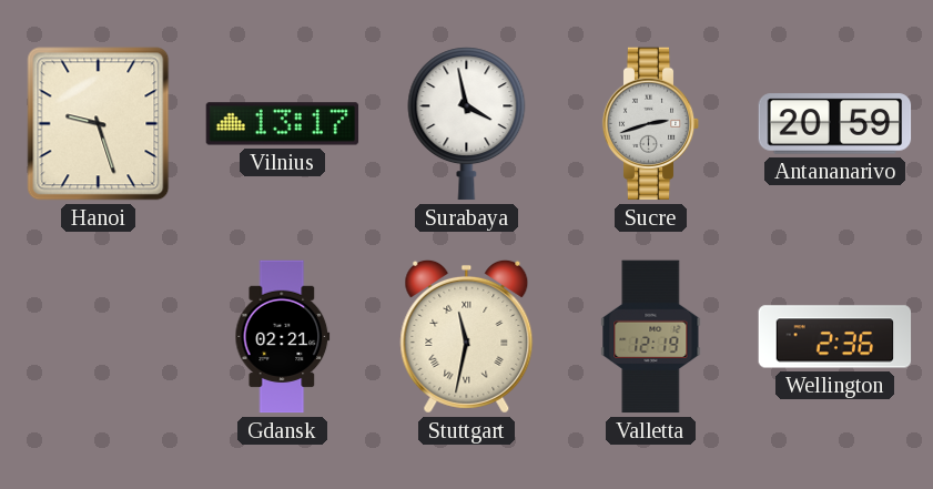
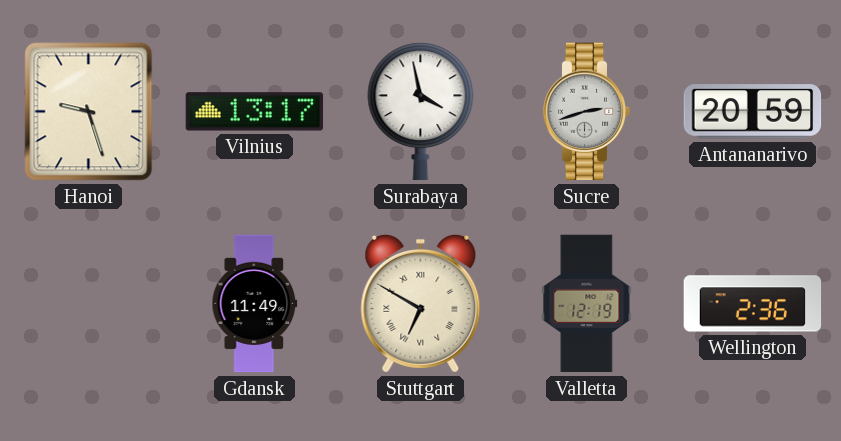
Gdansk: 02:21 -> 11:49
Stuttgart: 11:32 -> 6:50
